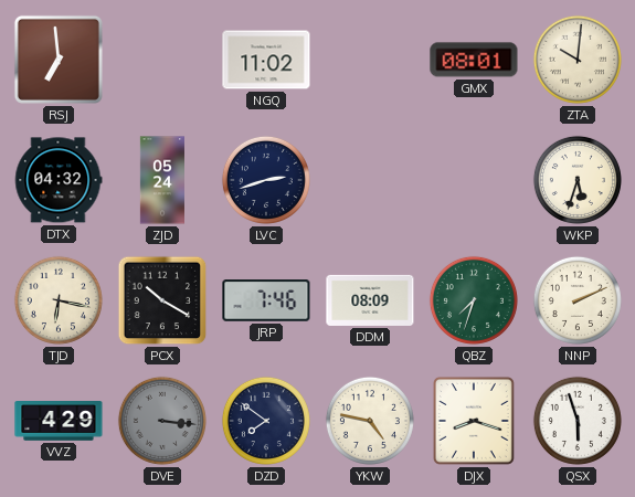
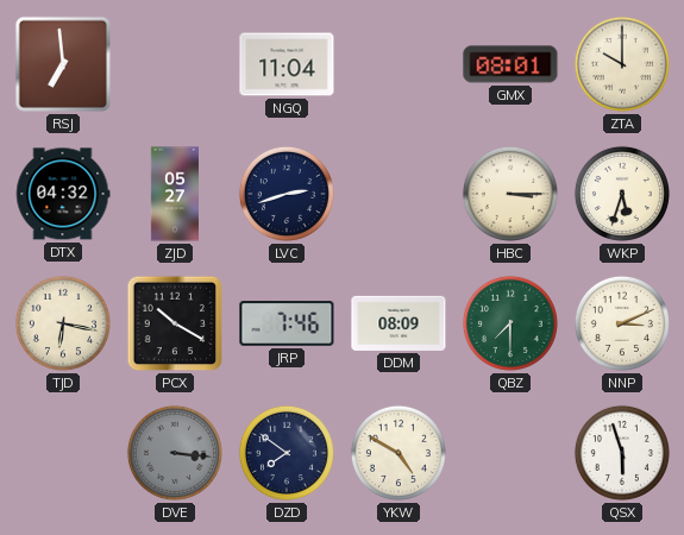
NGQ: 11:02 -> 11:04
ZTA: 10:01 -> 10:00
ZJD: 05:24 -> 05:27
HBC: none -> 3:15
QBZ: 7:33 -> 7:30
NNP: 2:11 -> 3:11
VVZ: 4:29 -> none
YKW: 4:47 -> 4:50
DJX: 8:18 -> none
